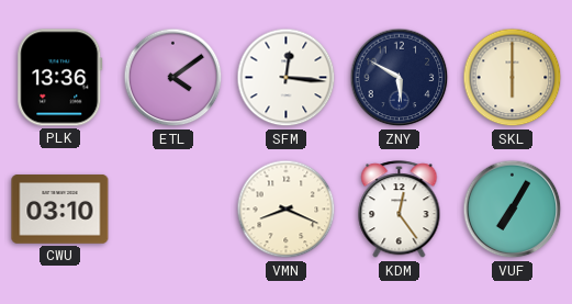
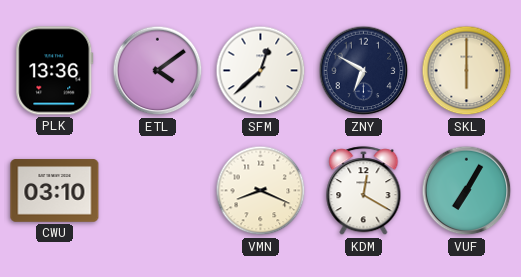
SFM: 12:16 -> 12:38
ZNY: 5:50 -> 6:50
KDM: 12:24 -> 12:20
